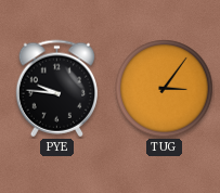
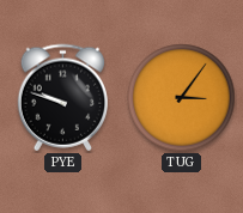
PYE: 9:46 -> 9:48
